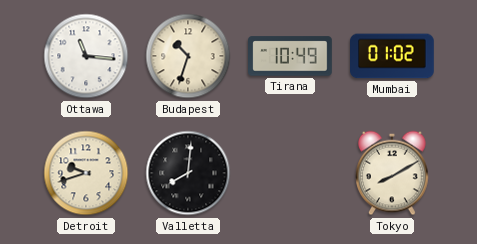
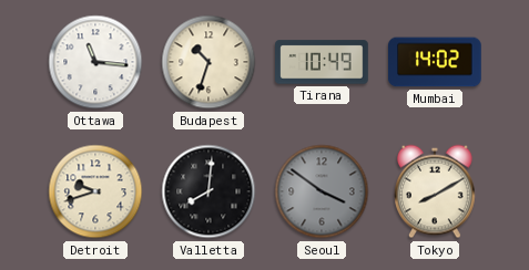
Mumbai: 01:02 -> 14:02
Seoul: none -> 3:51
